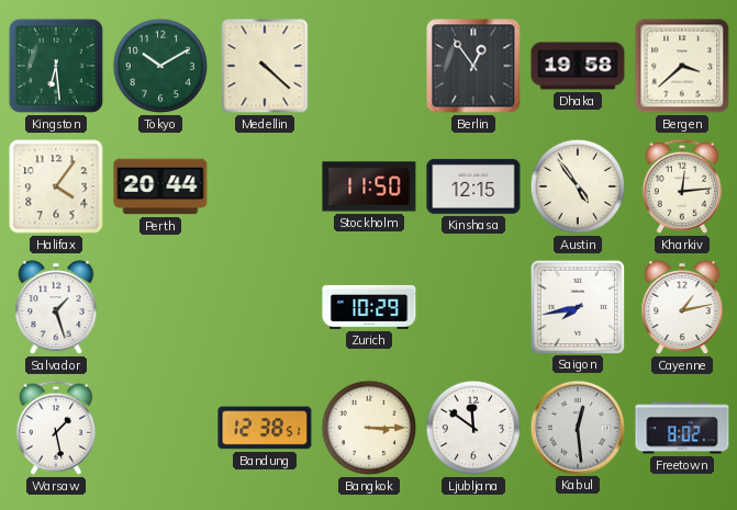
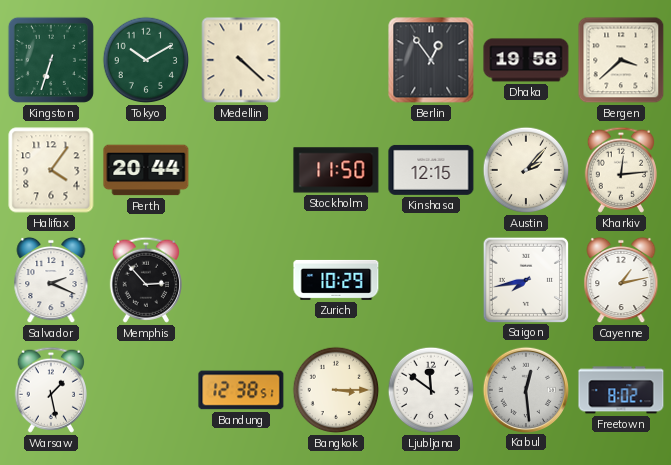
Kingston: 6:29 -> 6:33
Austin: 4:54 -> 2:07
Salvador: 1:27 -> 2:19
Memphis: none -> 2:53
